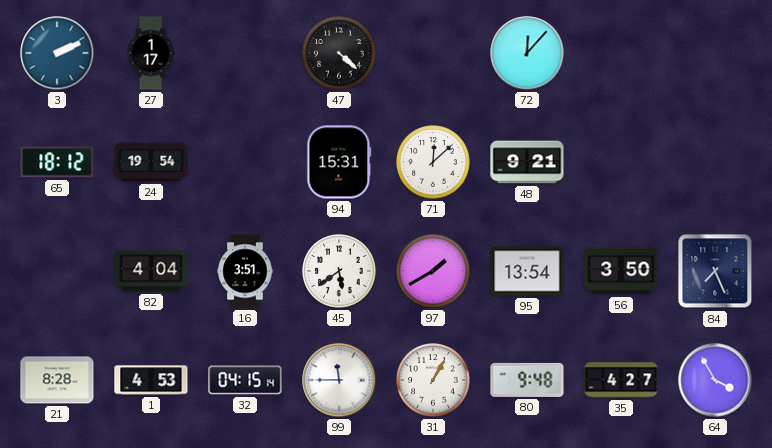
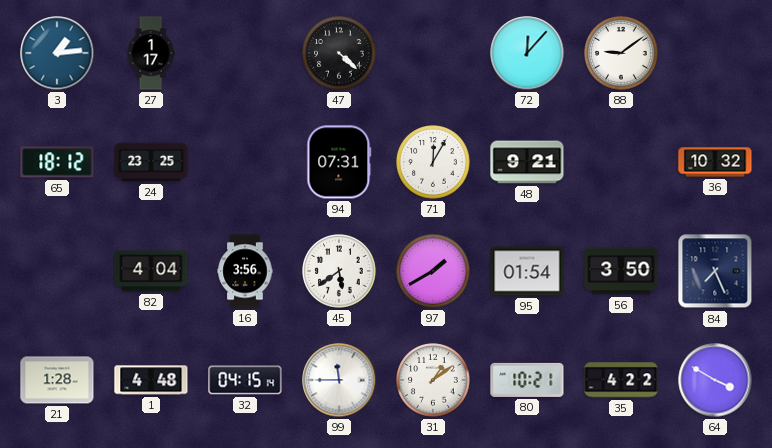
3: 2:11 -> 1:14
88: none -> 9:09
24: 19:54 -> 23:25
94: 15:31 -> 07:31
71: 12:08 -> 12:05
36: none -> 10:32
16: 3:51 -> 3:56
95: 13:54 -> 01:54
21: 8:28 -> 1:28
1: 4:53 -> 4:48
31: 1:05 -> 1:09
80: 9:48 -> 10:21
35: 4:27 -> 4:22
64: 3:55 -> 3:50
